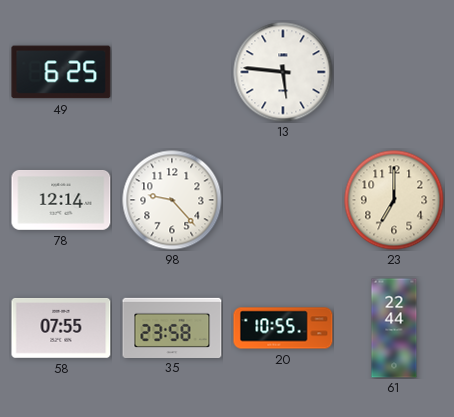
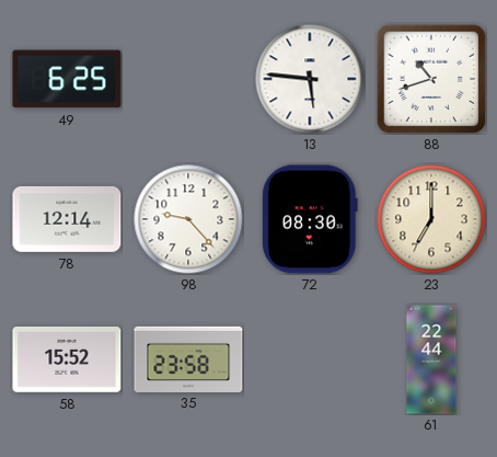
88: none -> 10:42
72: none -> 08:30
58: 07:55 -> 15:52
20: 10:55 -> none
